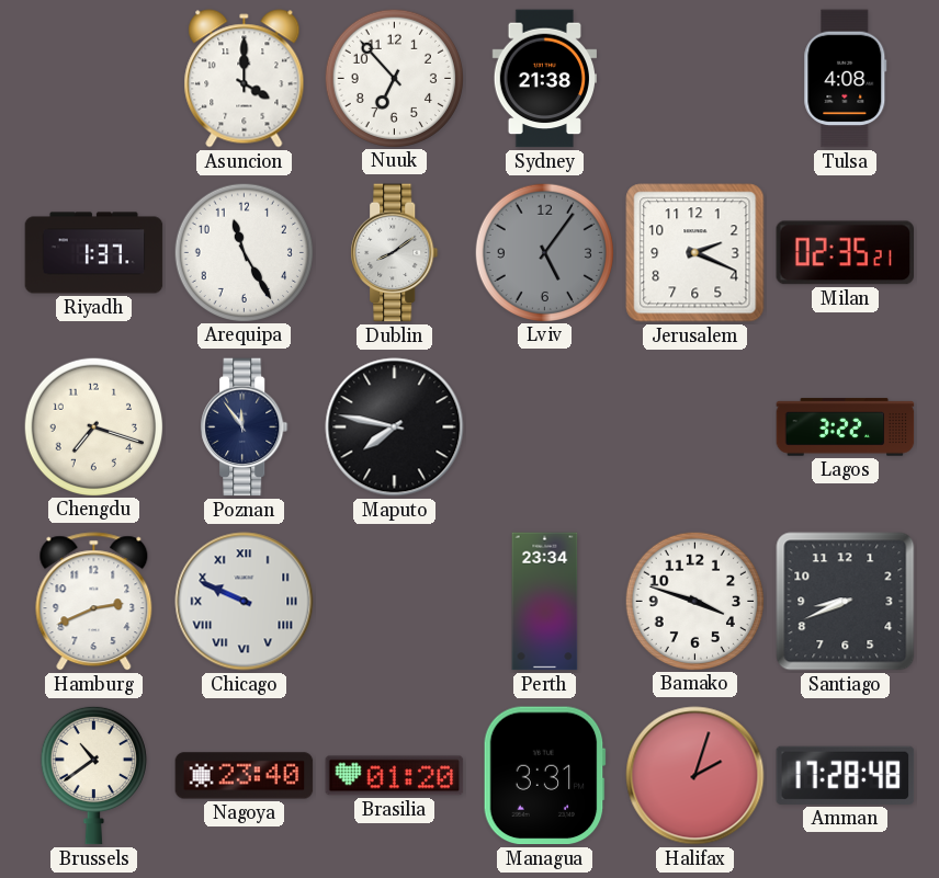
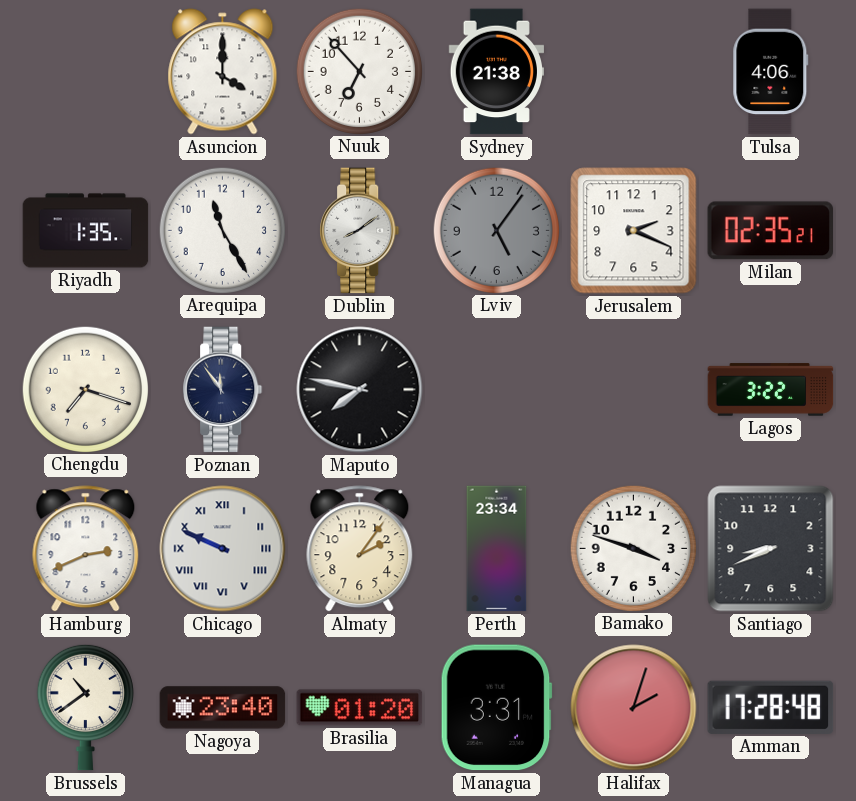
Tulsa: 4:08 -> 4:06
Riyadh: 1:37 -> 1:35
Almaty: none -> 2:06
